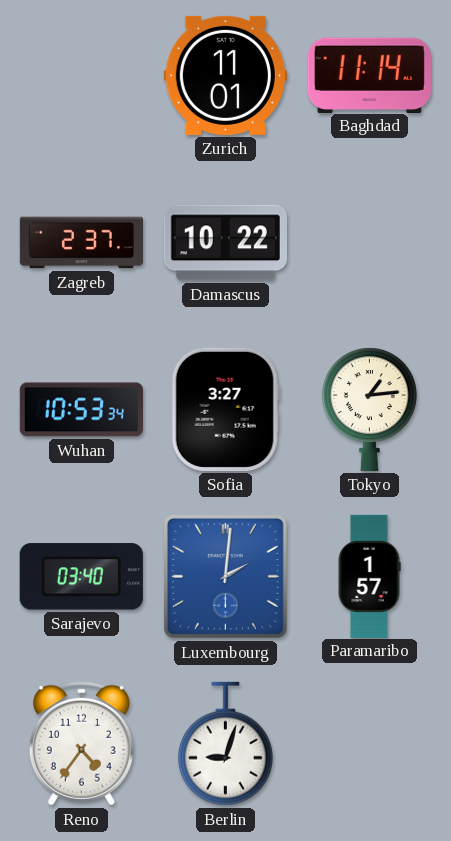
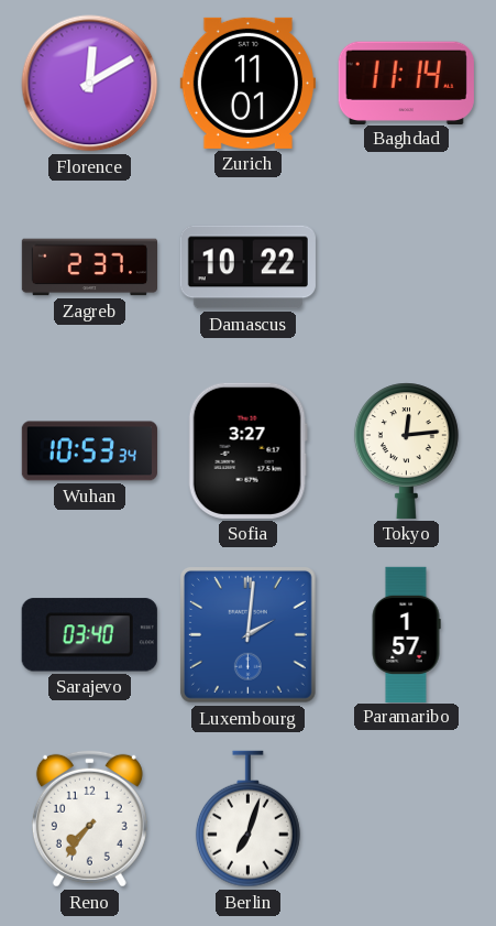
Florence: none -> 12:10
Tokyo: 1:14 -> 12:14
Reno: 4:36 -> 7:36
Berlin: 9:03 -> 7:03
